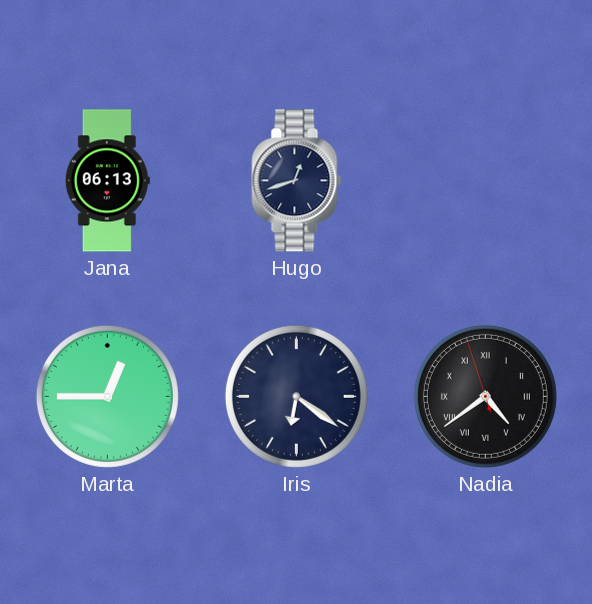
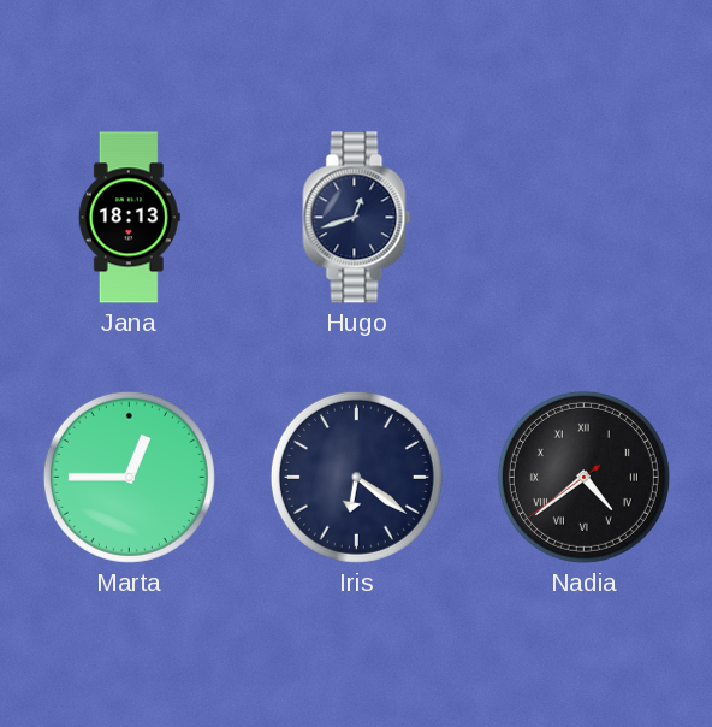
Jana: 06:13 -> 18:13
Nadia: 4:38:57 -> 4:38:39
